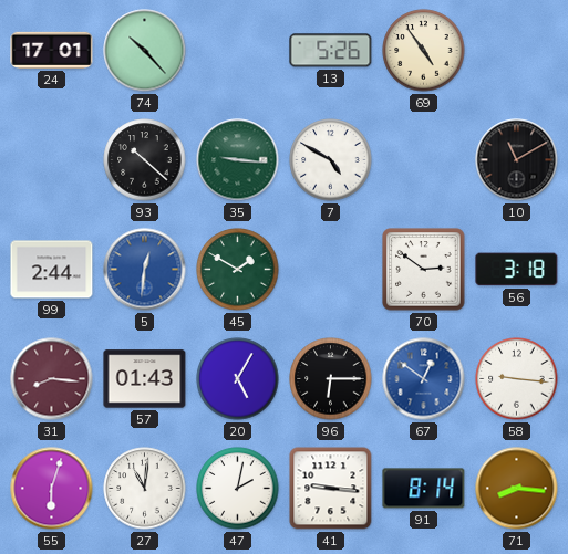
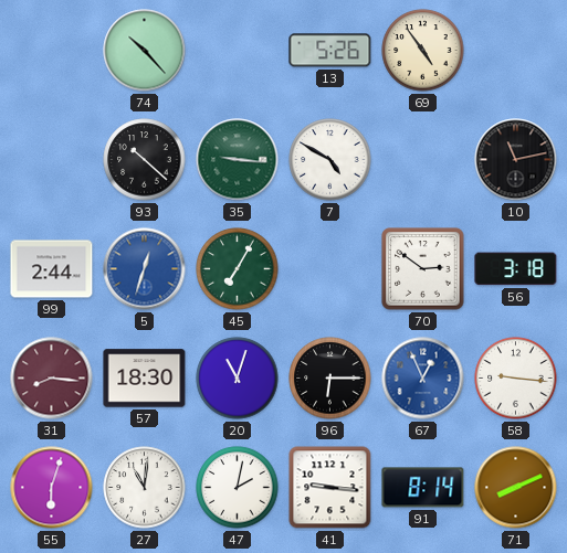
24: 17:01 -> none
10: 11:10 -> 11:13
5: 12:31 -> 12:33
45: 1:50 -> 7:05
57: 01:43 -> 18:30
20: 5:05 -> 11:03
67: 12:51 -> 12:56
71: 8:16 -> 8:11
